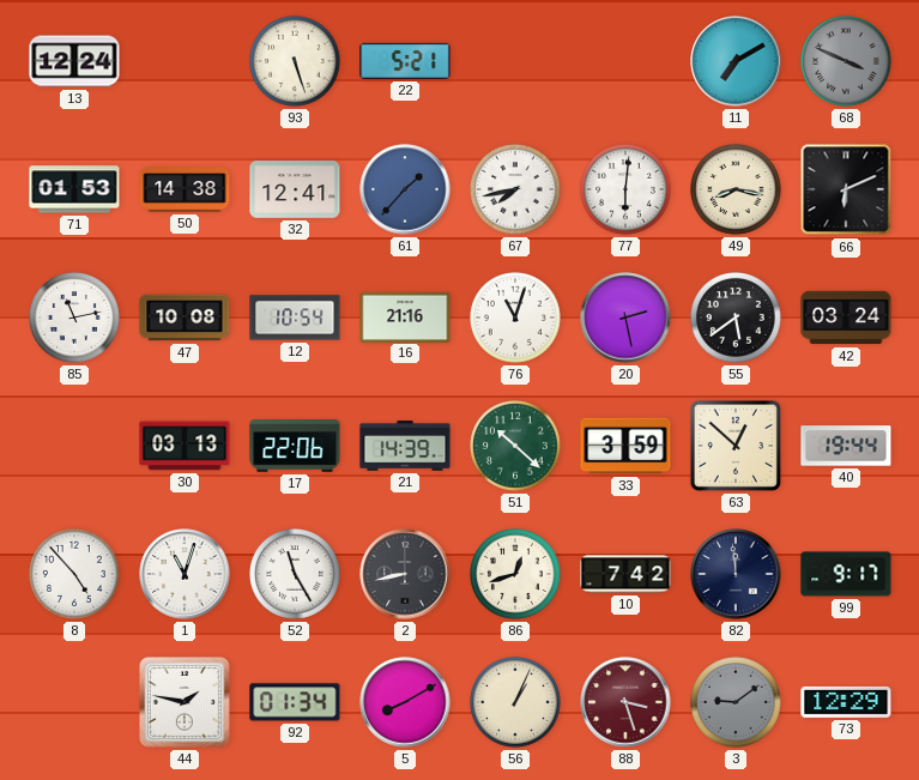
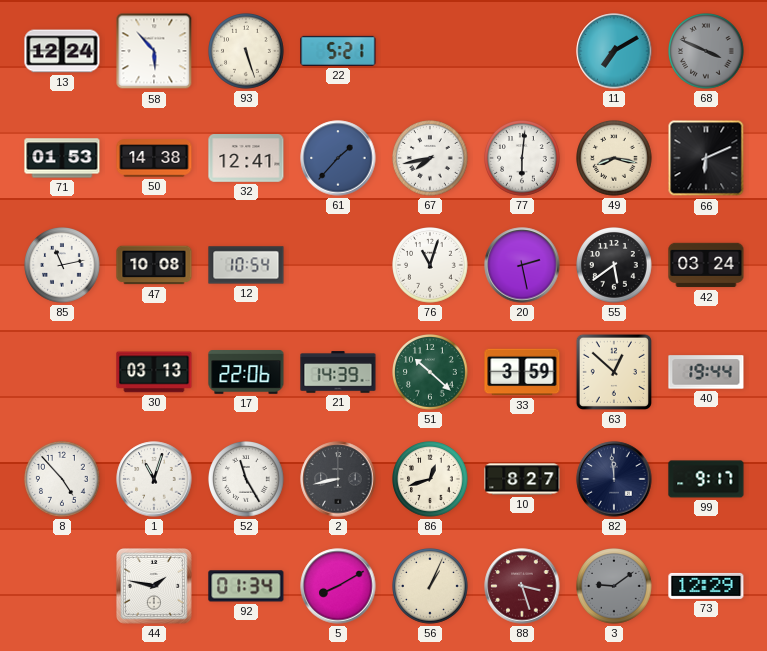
58: none -> 5:53
16: 21:16 -> none
10: 7:42 -> 8:27
